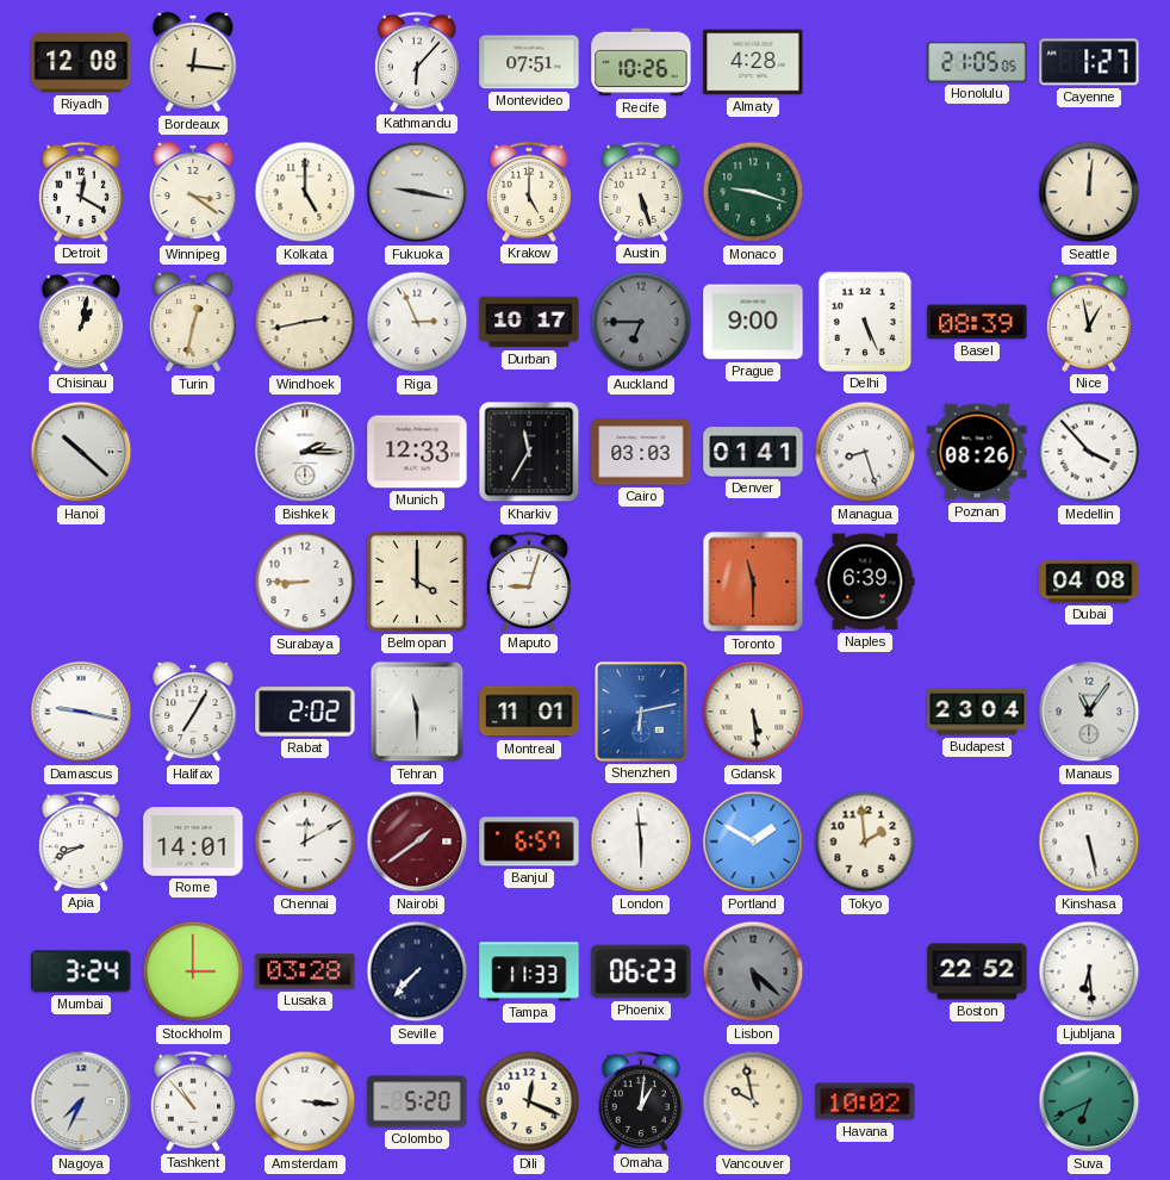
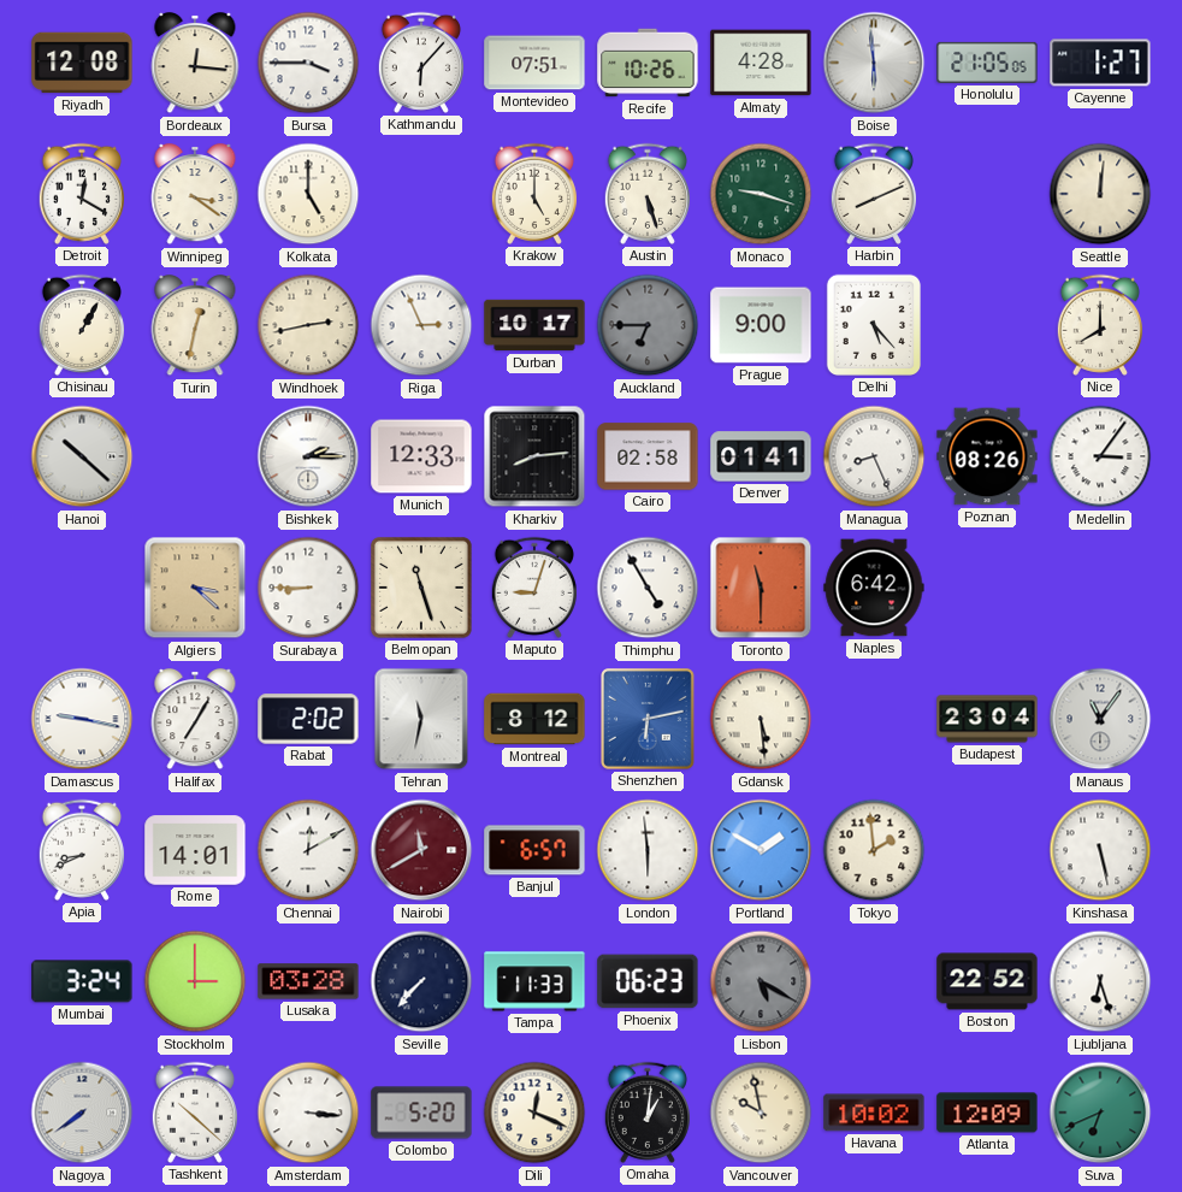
Bursa: none -> 3:45
Boise: none -> 5:59
Fukuoka: 9:17 -> none
Harbin: none -> 8:11
Chisinau: 1:02 -> 1:05
Delhi: 5:26 -> 5:23
Basel: 08:39 -> none
Nice: 12:58 -> 8:00
Kharkiv: 11:35 -> 8:14
Cairo: 03:03 -> 02:58
Managua: 8:27 -> 8:26
Medellin: 3:53 -> 3:06
Algiers: none -> 3:22
Belmopan: 4:00 -> 11:27
Thimphu: none -> 4:55
Naples: 6:39 -> 6:42
Dubai: 04:08 -> none
Tehran: 11:30 -> 11:32
Montreal: 11:01 -> 8:12
Nairobi: 1:39 -> 11:40
Lisbon: 5:22 -> 5:20
Ljubljana: 6:29 -> 6:27
Nagoya: 7:34 -> 7:39
Tashkent: 10:53 -> 10:22
Atlanta: none -> 12:09
